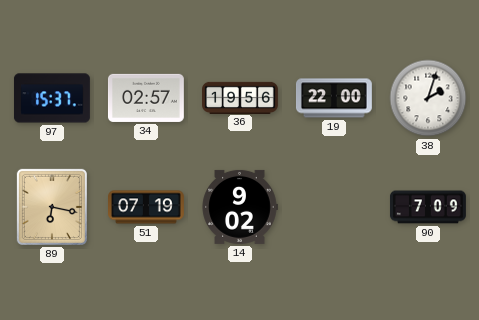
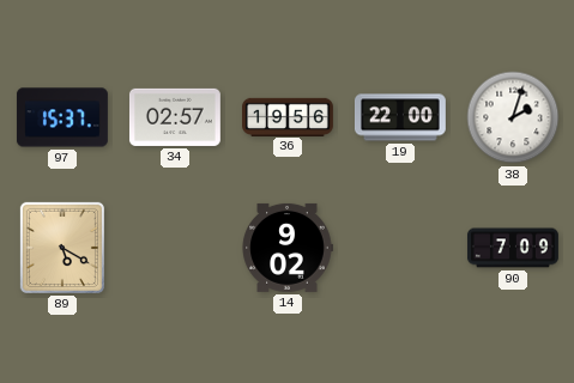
89: 6:17 -> 5:20
51: 07:19 -> none
